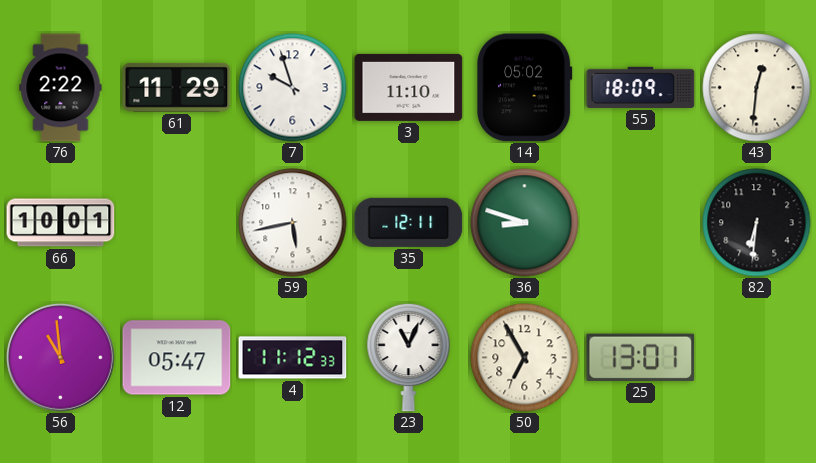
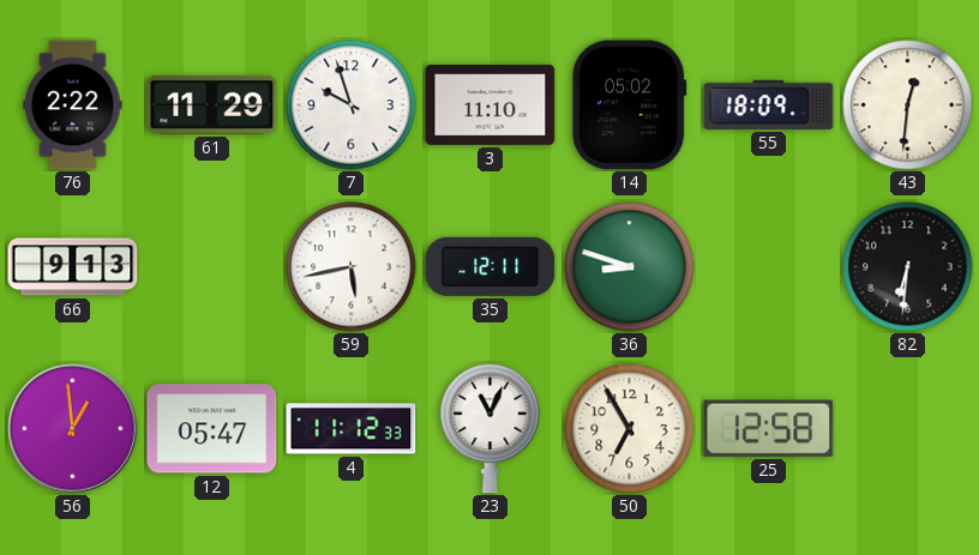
66: 10:01 -> 9:13
56: 10:59 -> 12:59
25: 13:01 -> 12:58
